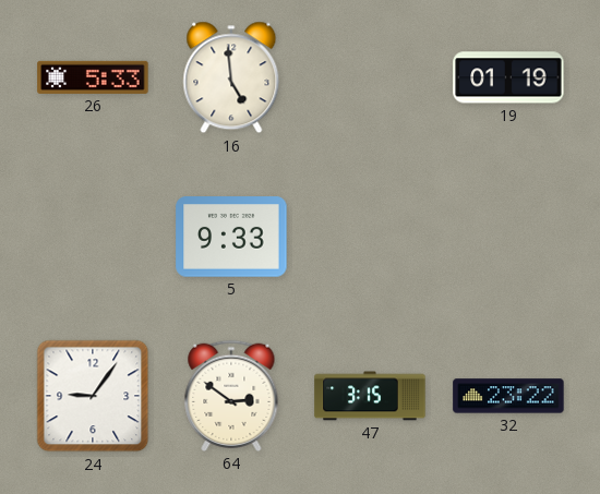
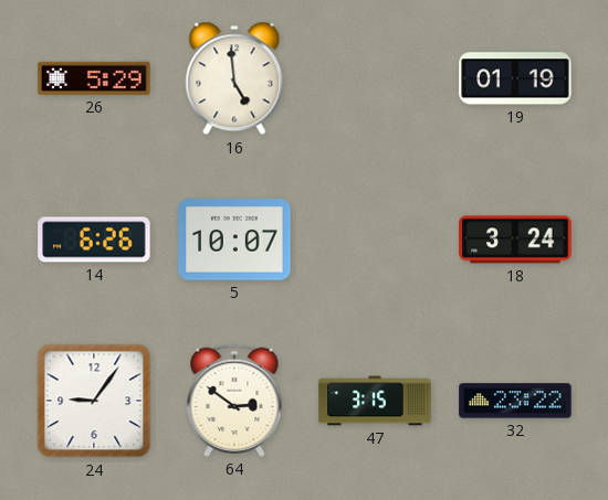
26: 5:33 -> 5:29
14: none -> 6:26
5: 9:33 -> 10:07
18: none -> 3:24
